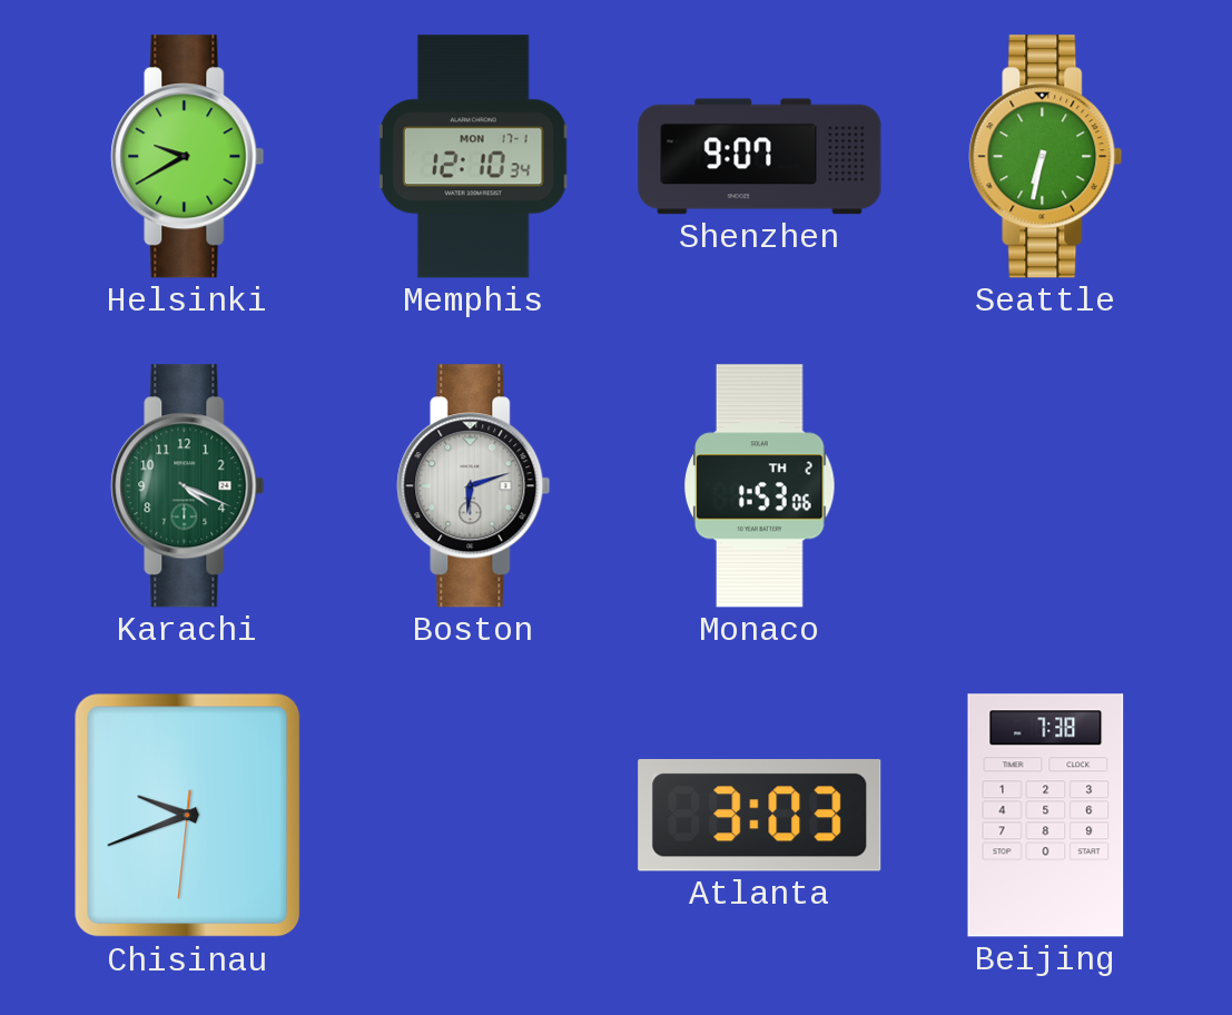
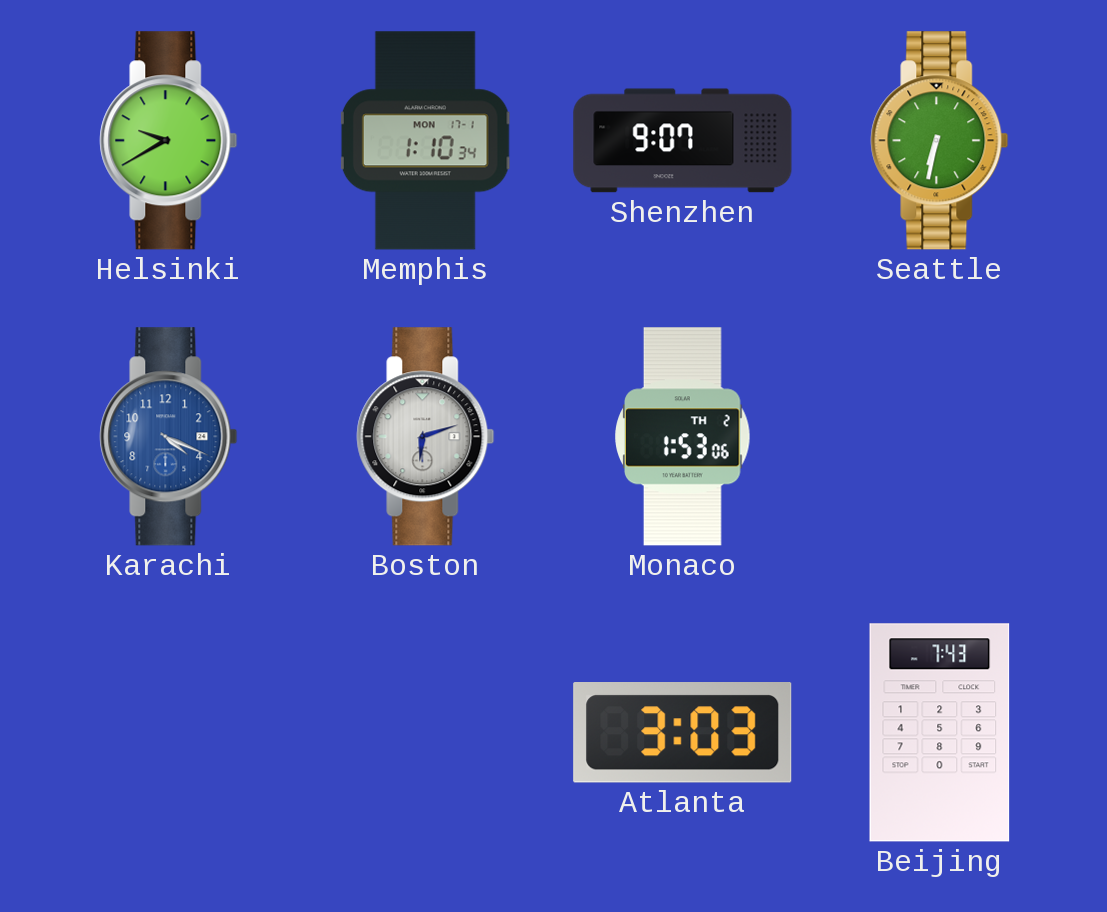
Memphis: 12:10 -> 1:10
Karachi dial: green -> blue
Chisinau: 9:41 -> none
Beijing: 7:38 -> 7:43
